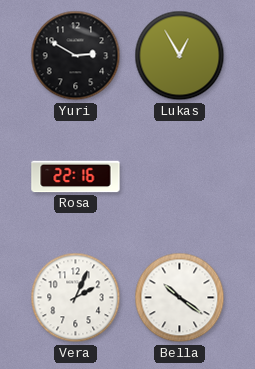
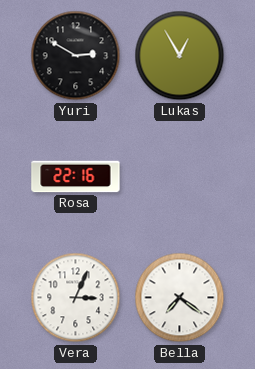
Vera: 2:04 -> 3:04
Bella: 10:21 -> 7:21
